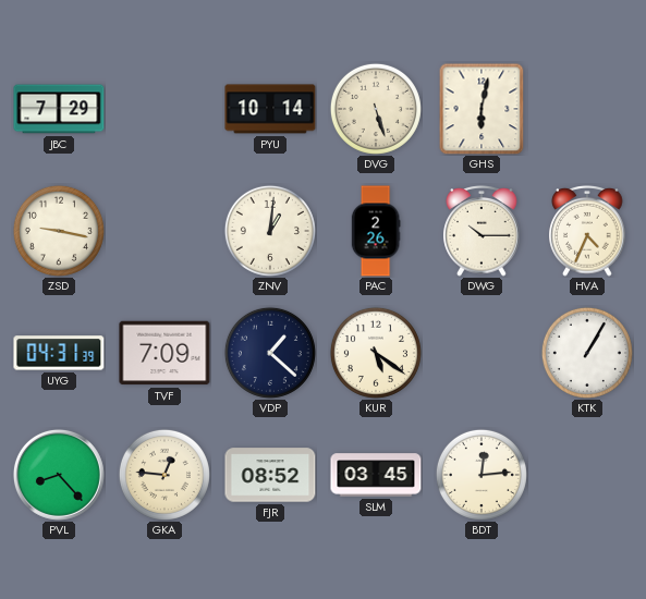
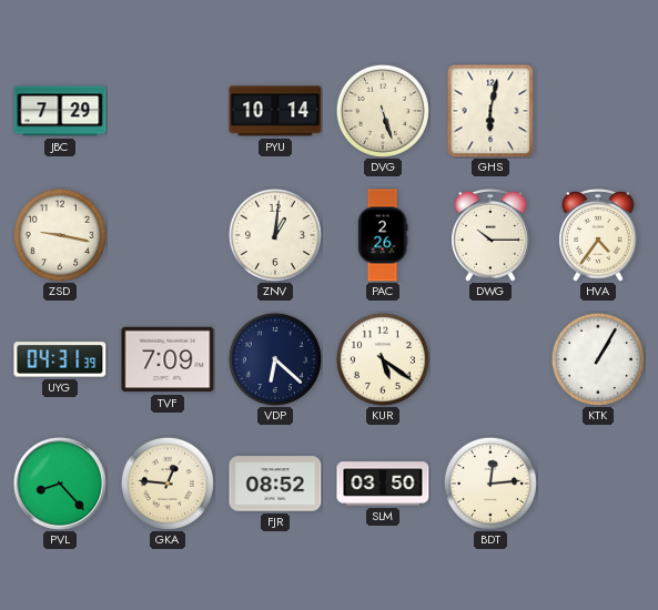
HVA: 4:34 -> 4:36
VDP: 1:22 -> 6:22
SLM: 03:45 -> 03:50
